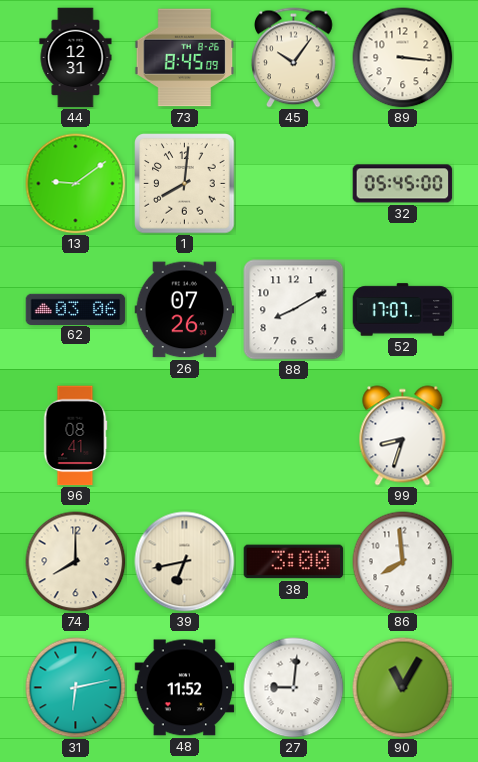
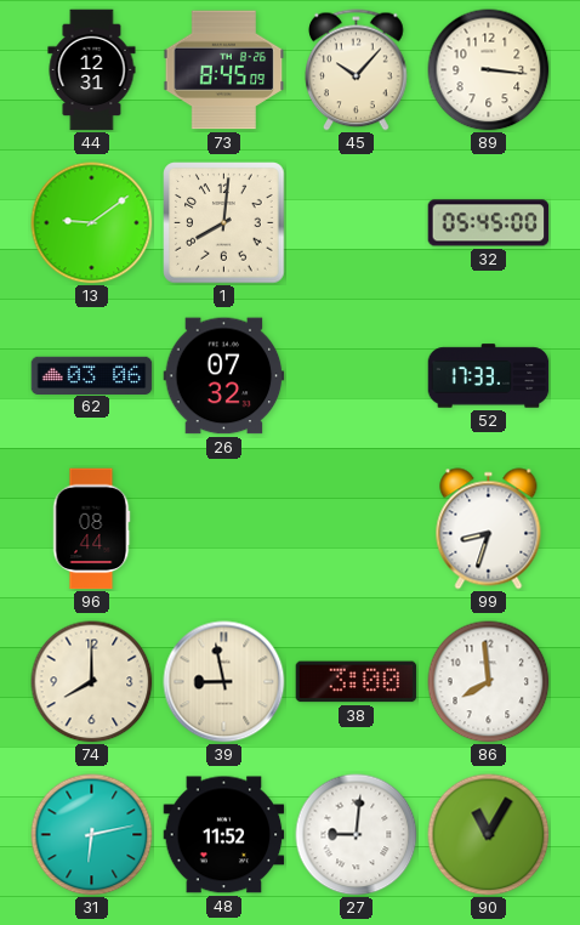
45: 10:06 -> 10:07
26: 07:26 -> 07:32
88: 8:10 -> none
52: 17:07 -> 17:33
96: 08:41 -> 08:44
39: 6:43 -> 8:58
